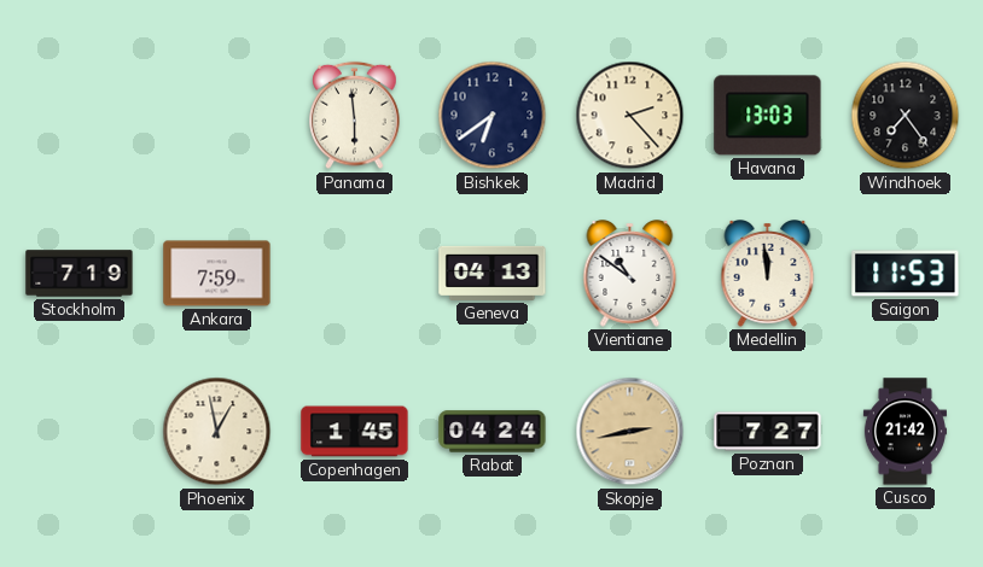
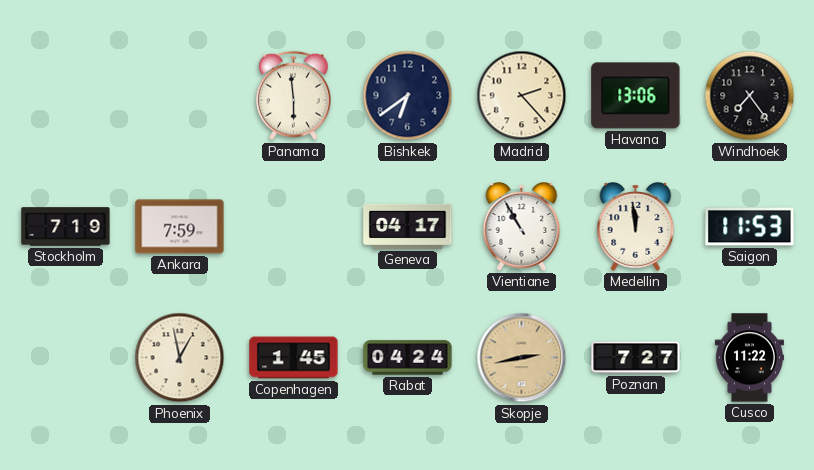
Havana: 13:03 -> 13:06
Geneva: 04:13 -> 04:17
Vientiane: 10:51 -> 10:55
Cusco: 21:42 -> 11:22
